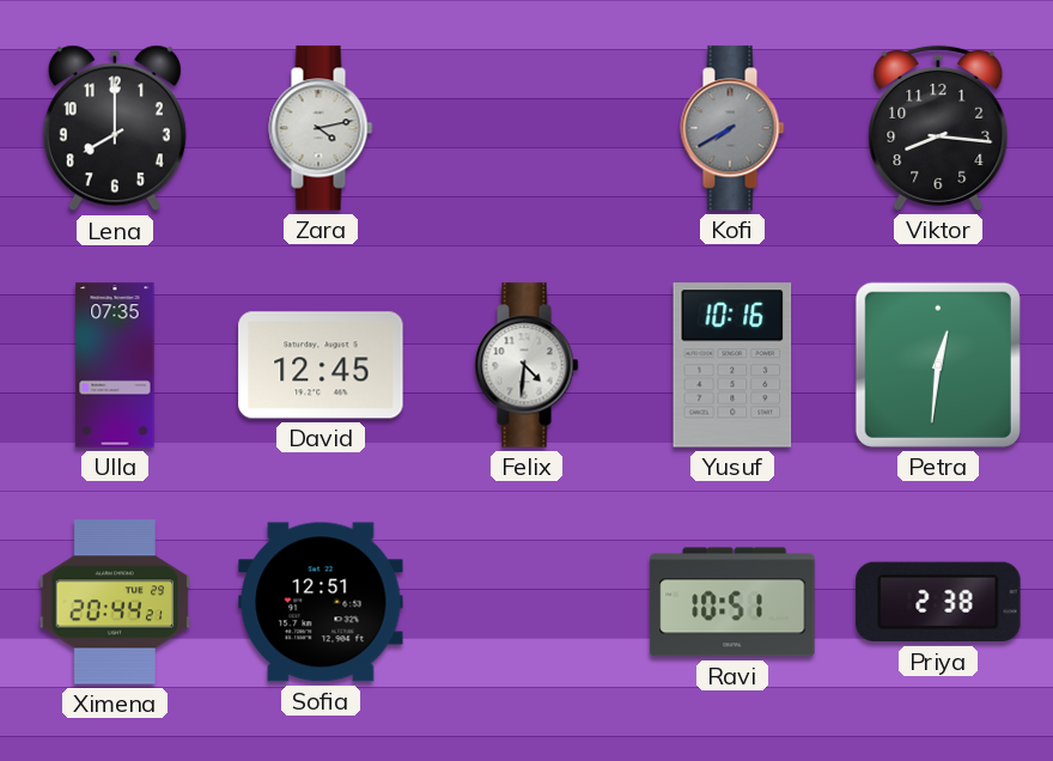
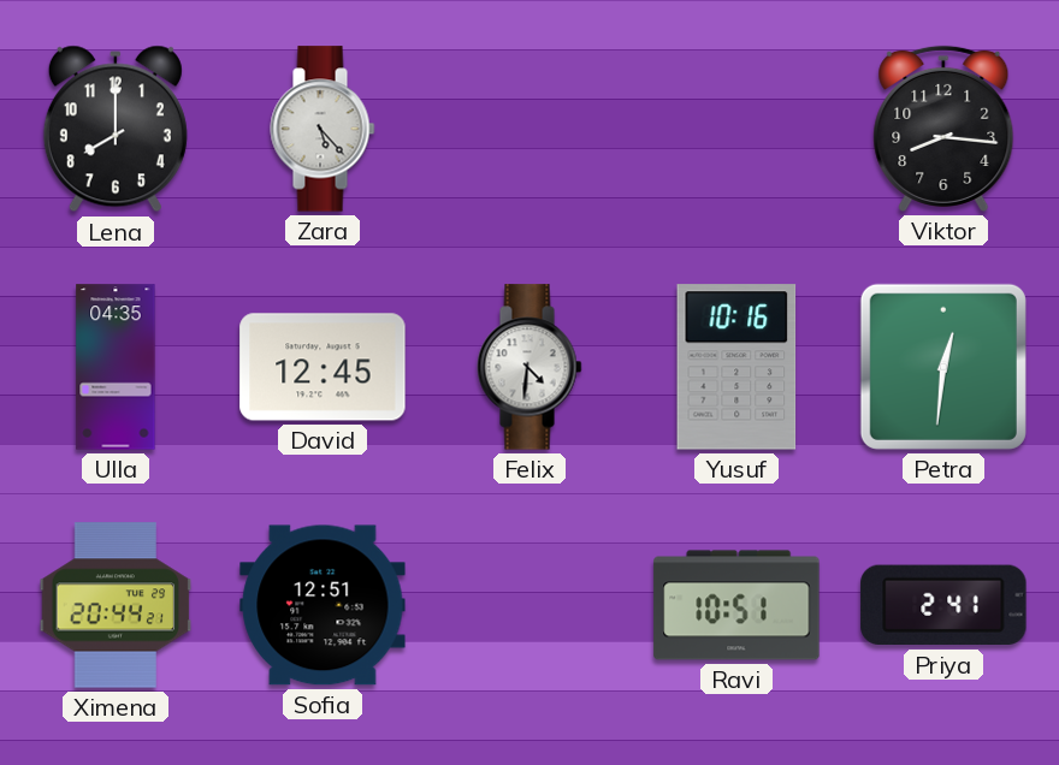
Zara: 4:13 -> 5:23
Kofi: 7:40 -> none
Ulla: 07:35 -> 04:35
Priya: 2:38 -> 2:41
